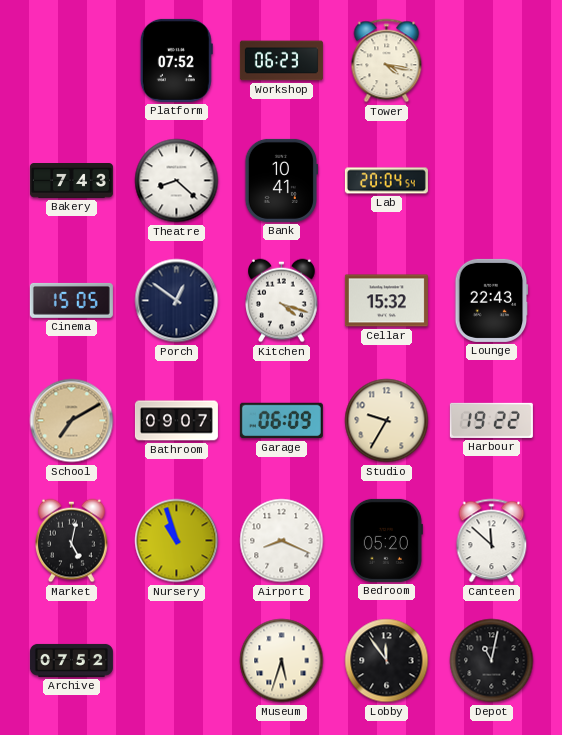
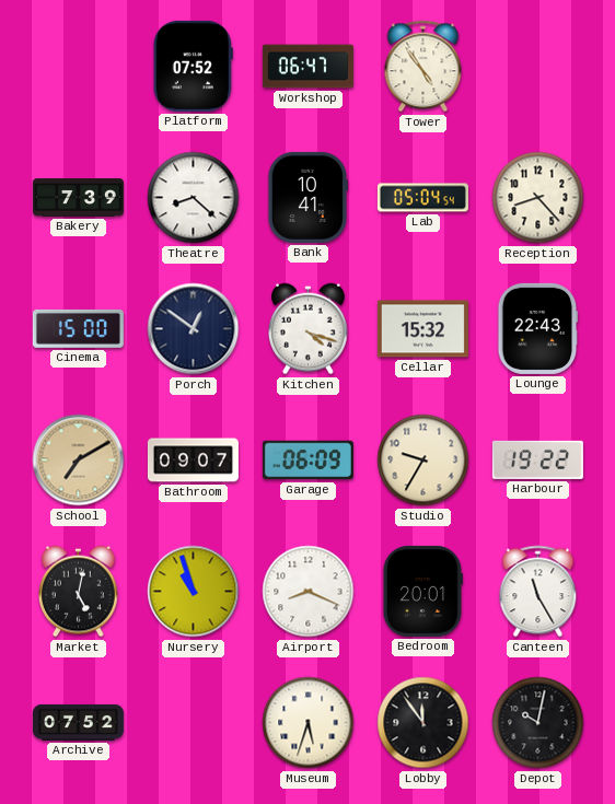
Workshop: 06:23 -> 06:47
Tower: 4:17 -> 4:54
Bakery: 7:43 -> 7:39
Lab: 20:04 -> 05:04
Reception: none -> 8:23
Cinema: 15:05 -> 15:00
Bedroom: 05:20 -> 20:01
Canteen: 11:52 -> 11:25
Depot: 11:02 -> 10:02
